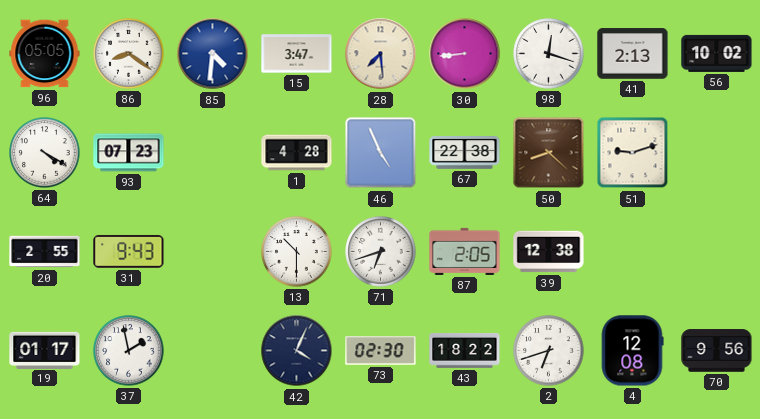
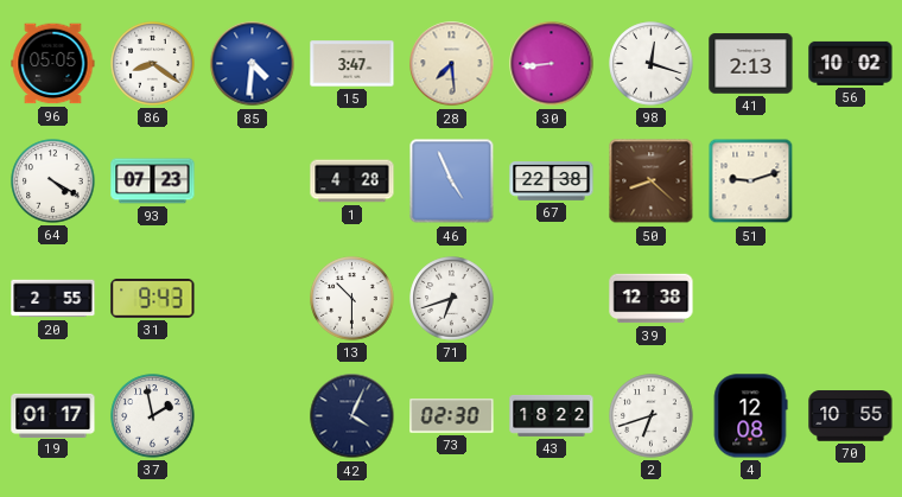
87: 2:05 -> none
70: 9:56 -> 10:55
